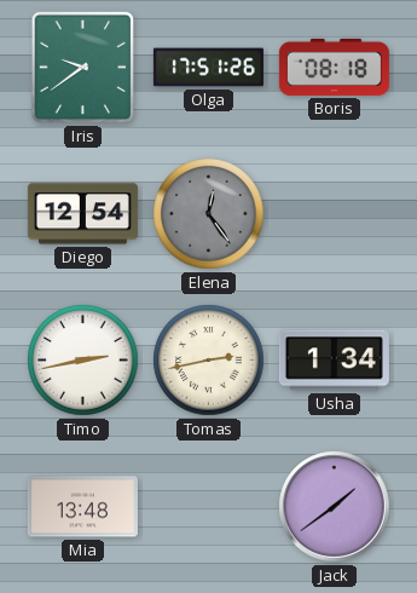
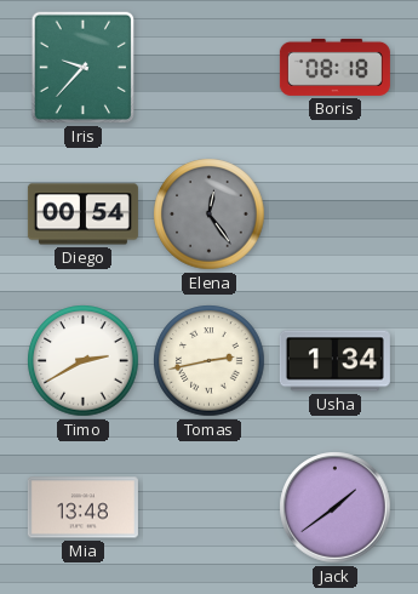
Iris: 9:39 -> 9:37
Olga: 17:51 -> none
Diego: 12:54 -> 00:54
Timo: 2:43 -> 2:40
